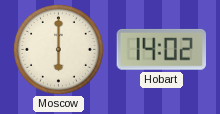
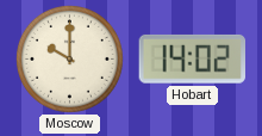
Moscow: 6:00 -> 10:00
